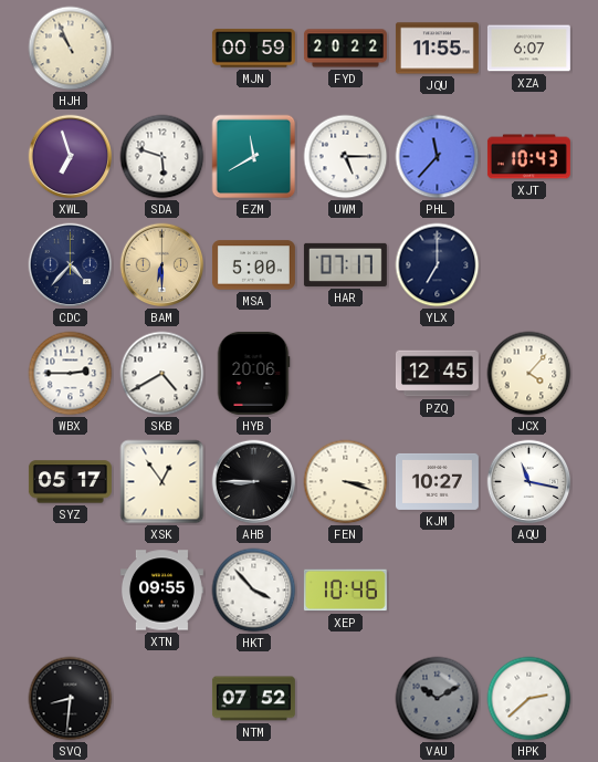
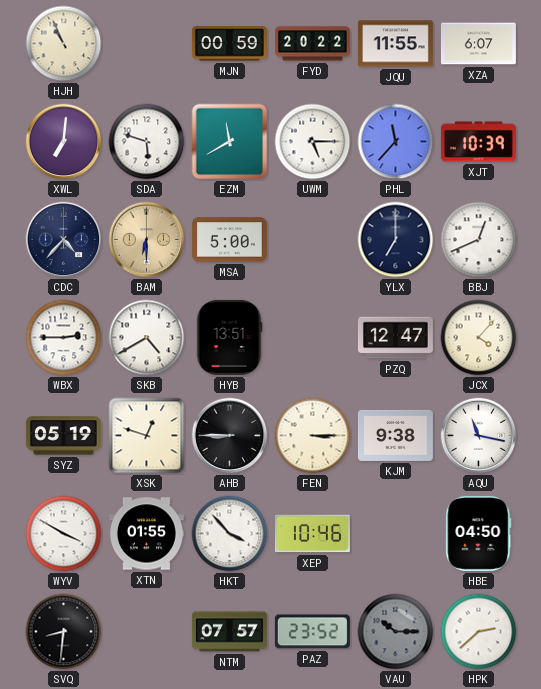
XWL: 6:57 -> 7:01
XJT: 10:43 -> 10:39
HAR: 07:17 -> none
BBJ: none -> 12:41
HYB: 20:06 -> 13:51
PZQ: 12:45 -> 12:47
SYZ: 05:17 -> 05:19
XSK: 12:54 -> 12:48
FEN: 3:18 -> 3:15
KJM: 10:27 -> 9:38
WYV: none -> 3:50
XTN: 09:55 -> 01:55
HBE: none -> 04:50
NTM: 07:52 -> 07:57
PAZ: none -> 23:52
VAU: 10:10 -> 10:15
